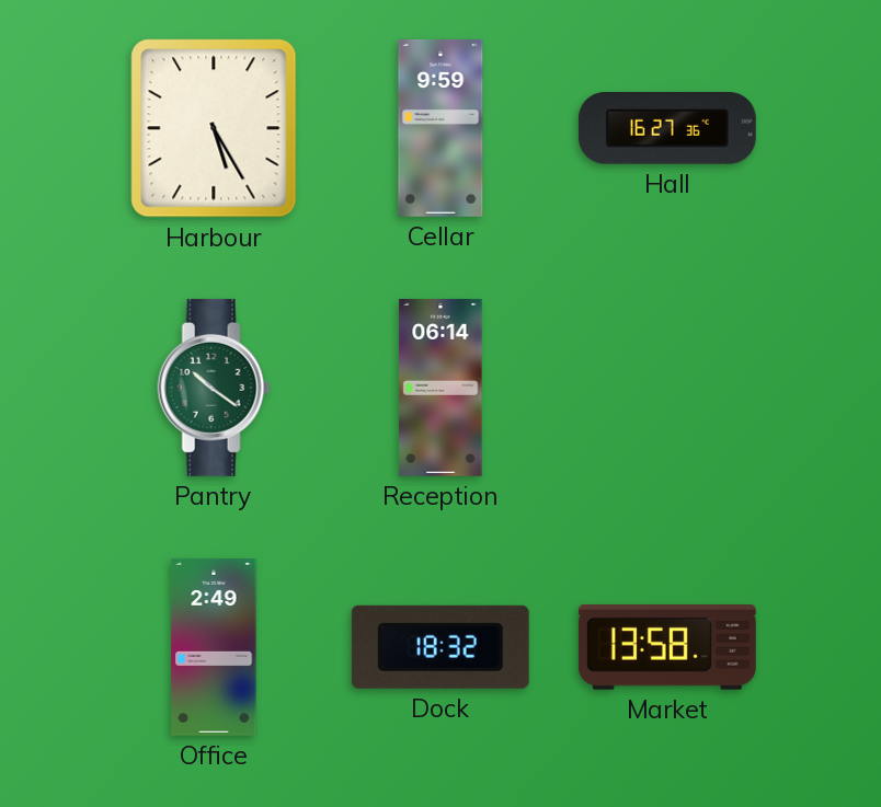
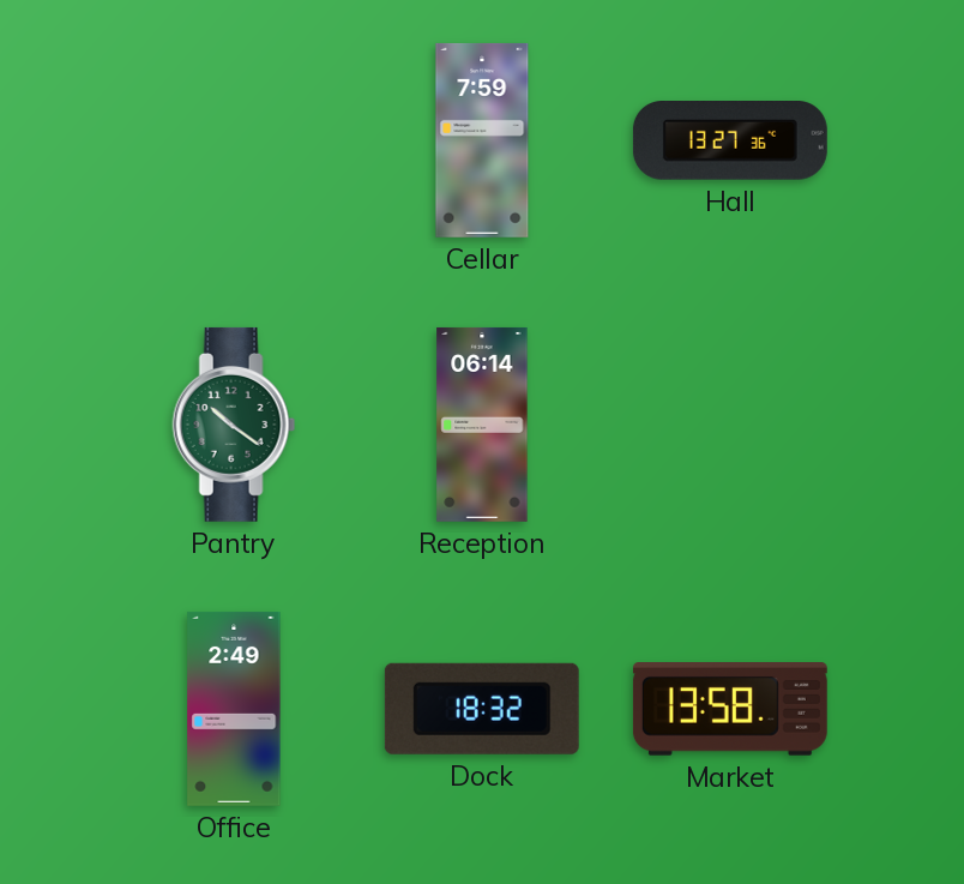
Harbour: 5:25 -> none
Cellar: 9:59 -> 7:59
Hall: 16:27 -> 13:27
